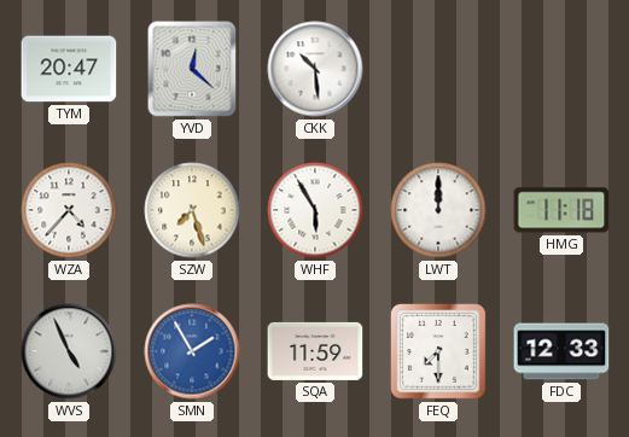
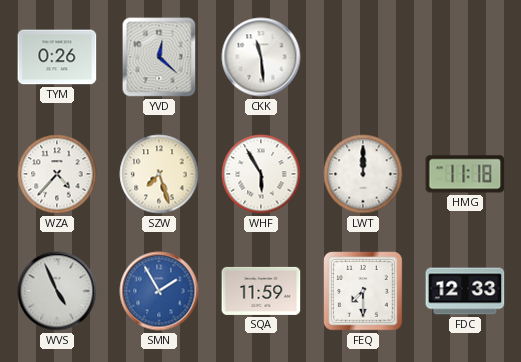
TYM: 20:47 -> 0:26
CKK: 10:29 -> 11:29
